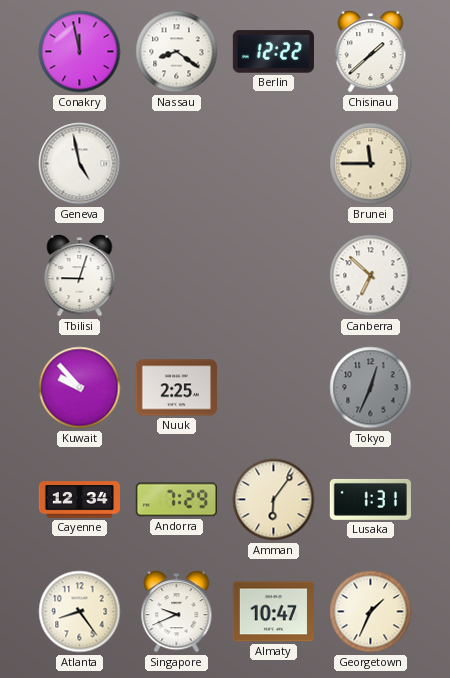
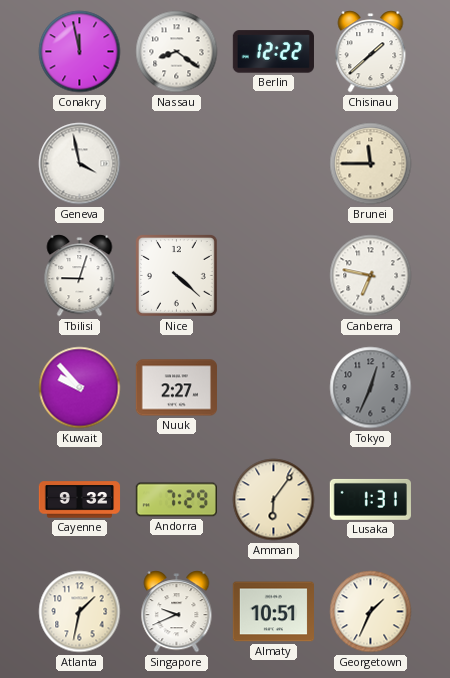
Geneva: 4:58 -> 3:58
Nice: none -> 4:22
Canberra: 6:52 -> 6:47
Nuuk: 2:25 -> 2:27
Cayenne: 12:34 -> 9:32
Atlanta: 8:24 -> 1:32
Almaty: 10:47 -> 10:51
